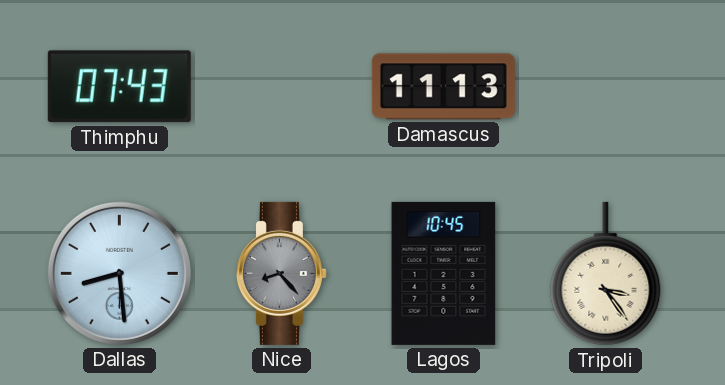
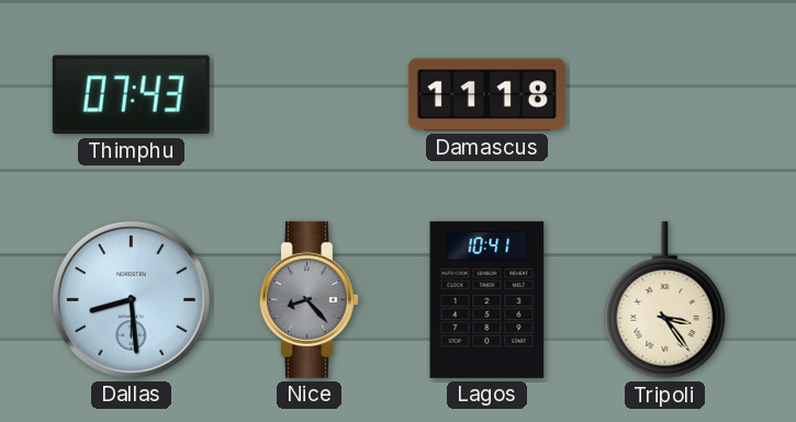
Damascus: 11:13 -> 11:18
Lagos: 10:45 -> 10:41
